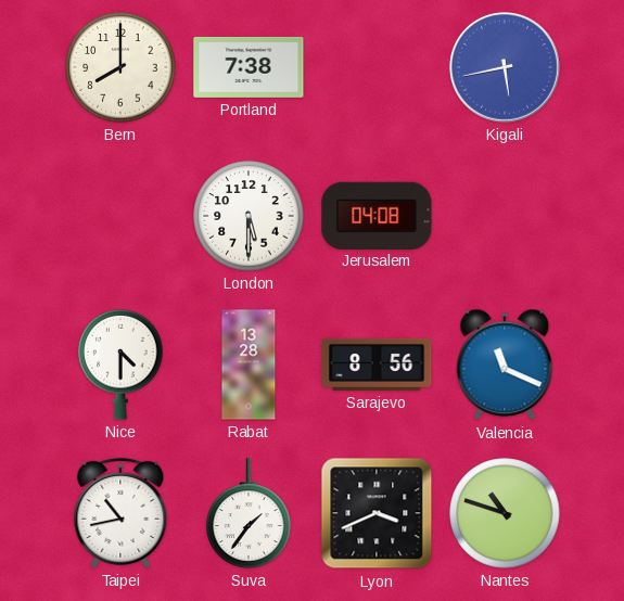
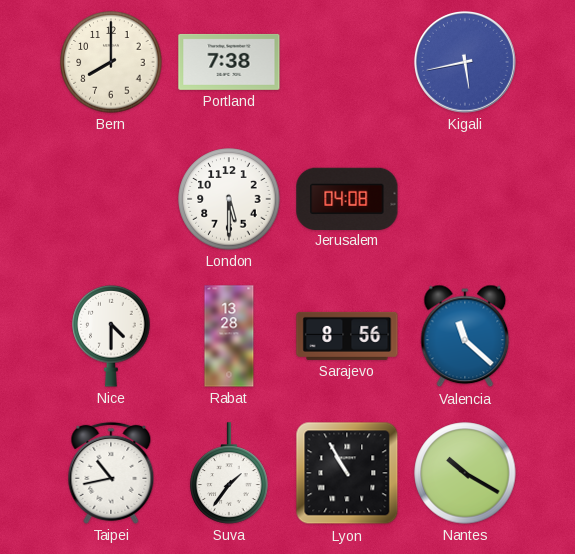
Valencia: 11:19 -> 11:22
Lyon: 3:41 -> 10:55
Nantes: 10:48 -> 10:20
